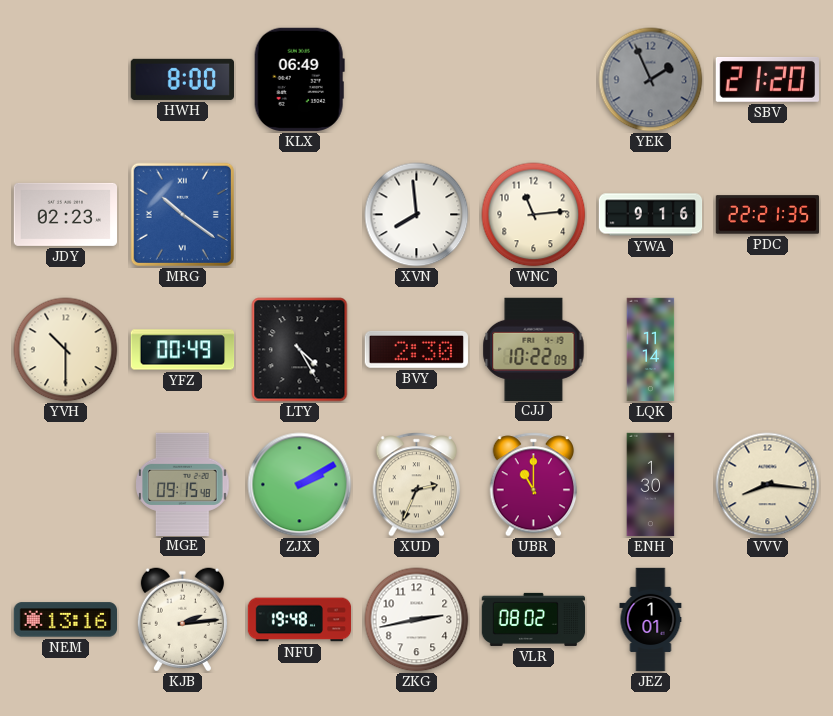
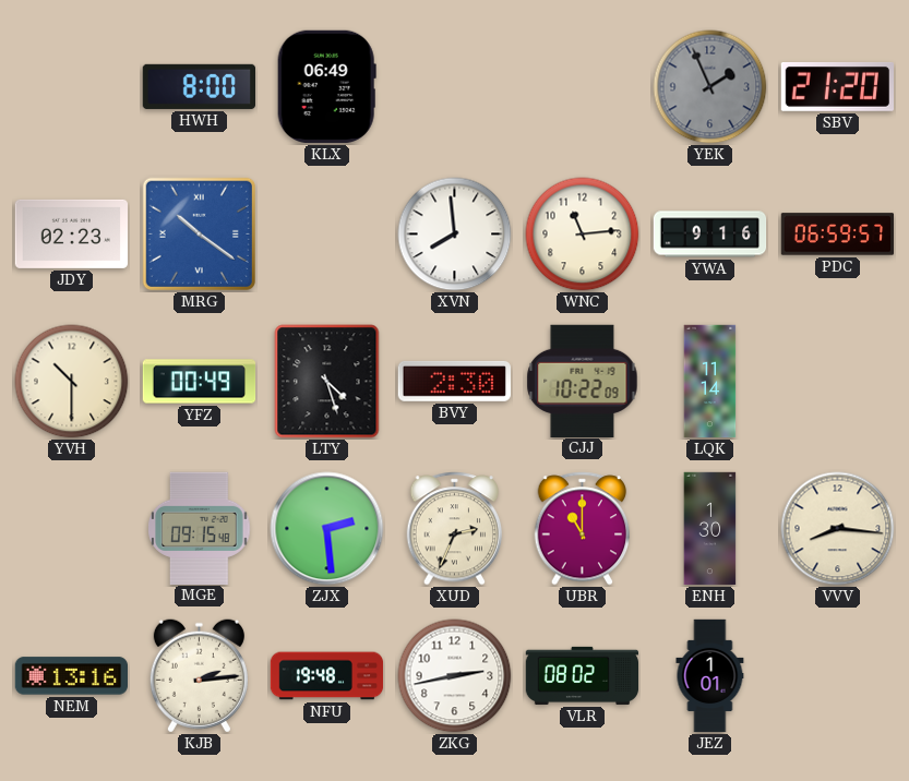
PDC: 22:21 -> 06:59
LTY: 4:25 -> 4:27
ZJX: 2:10 -> 2:29
